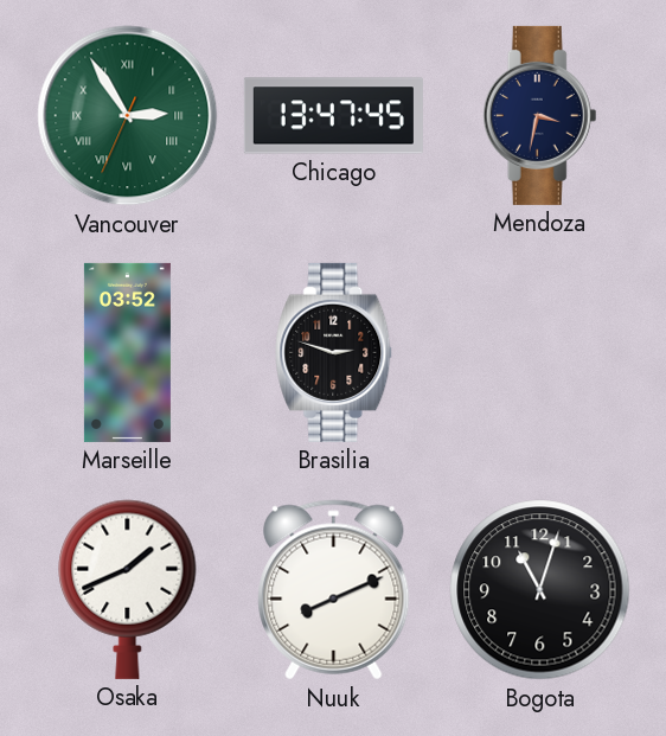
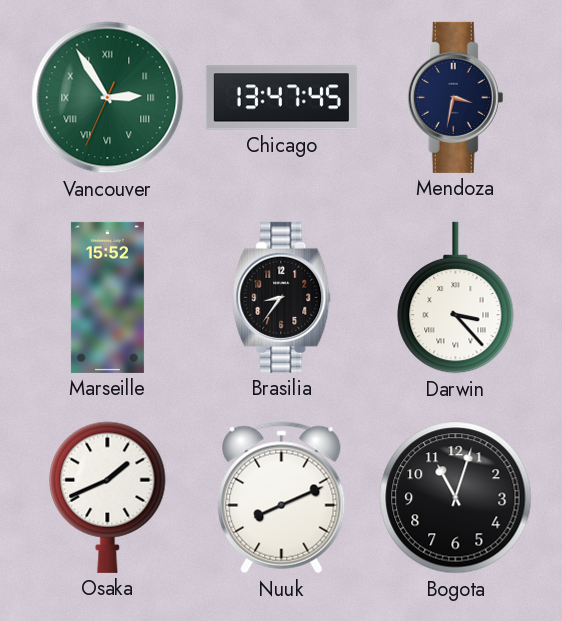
Marseille: 03:52 -> 15:52
Brasilia: 2:48 -> 8:36
Darwin: none -> 3:23
